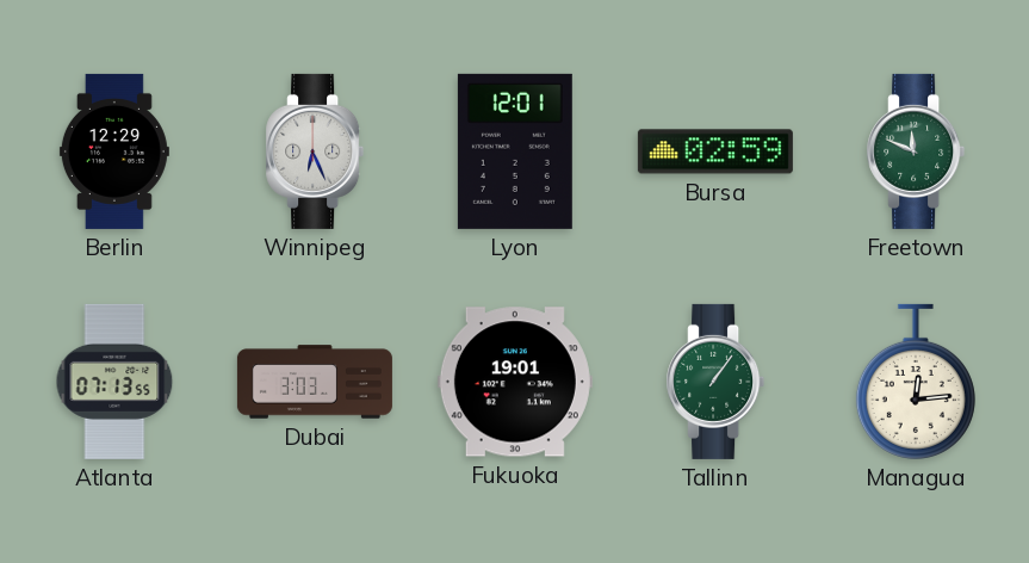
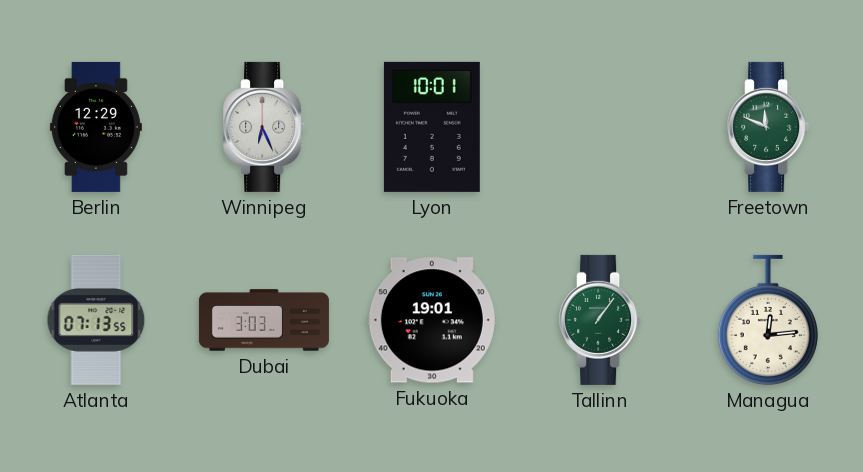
Lyon: 12:01 -> 10:01
Bursa: 02:59 -> none
